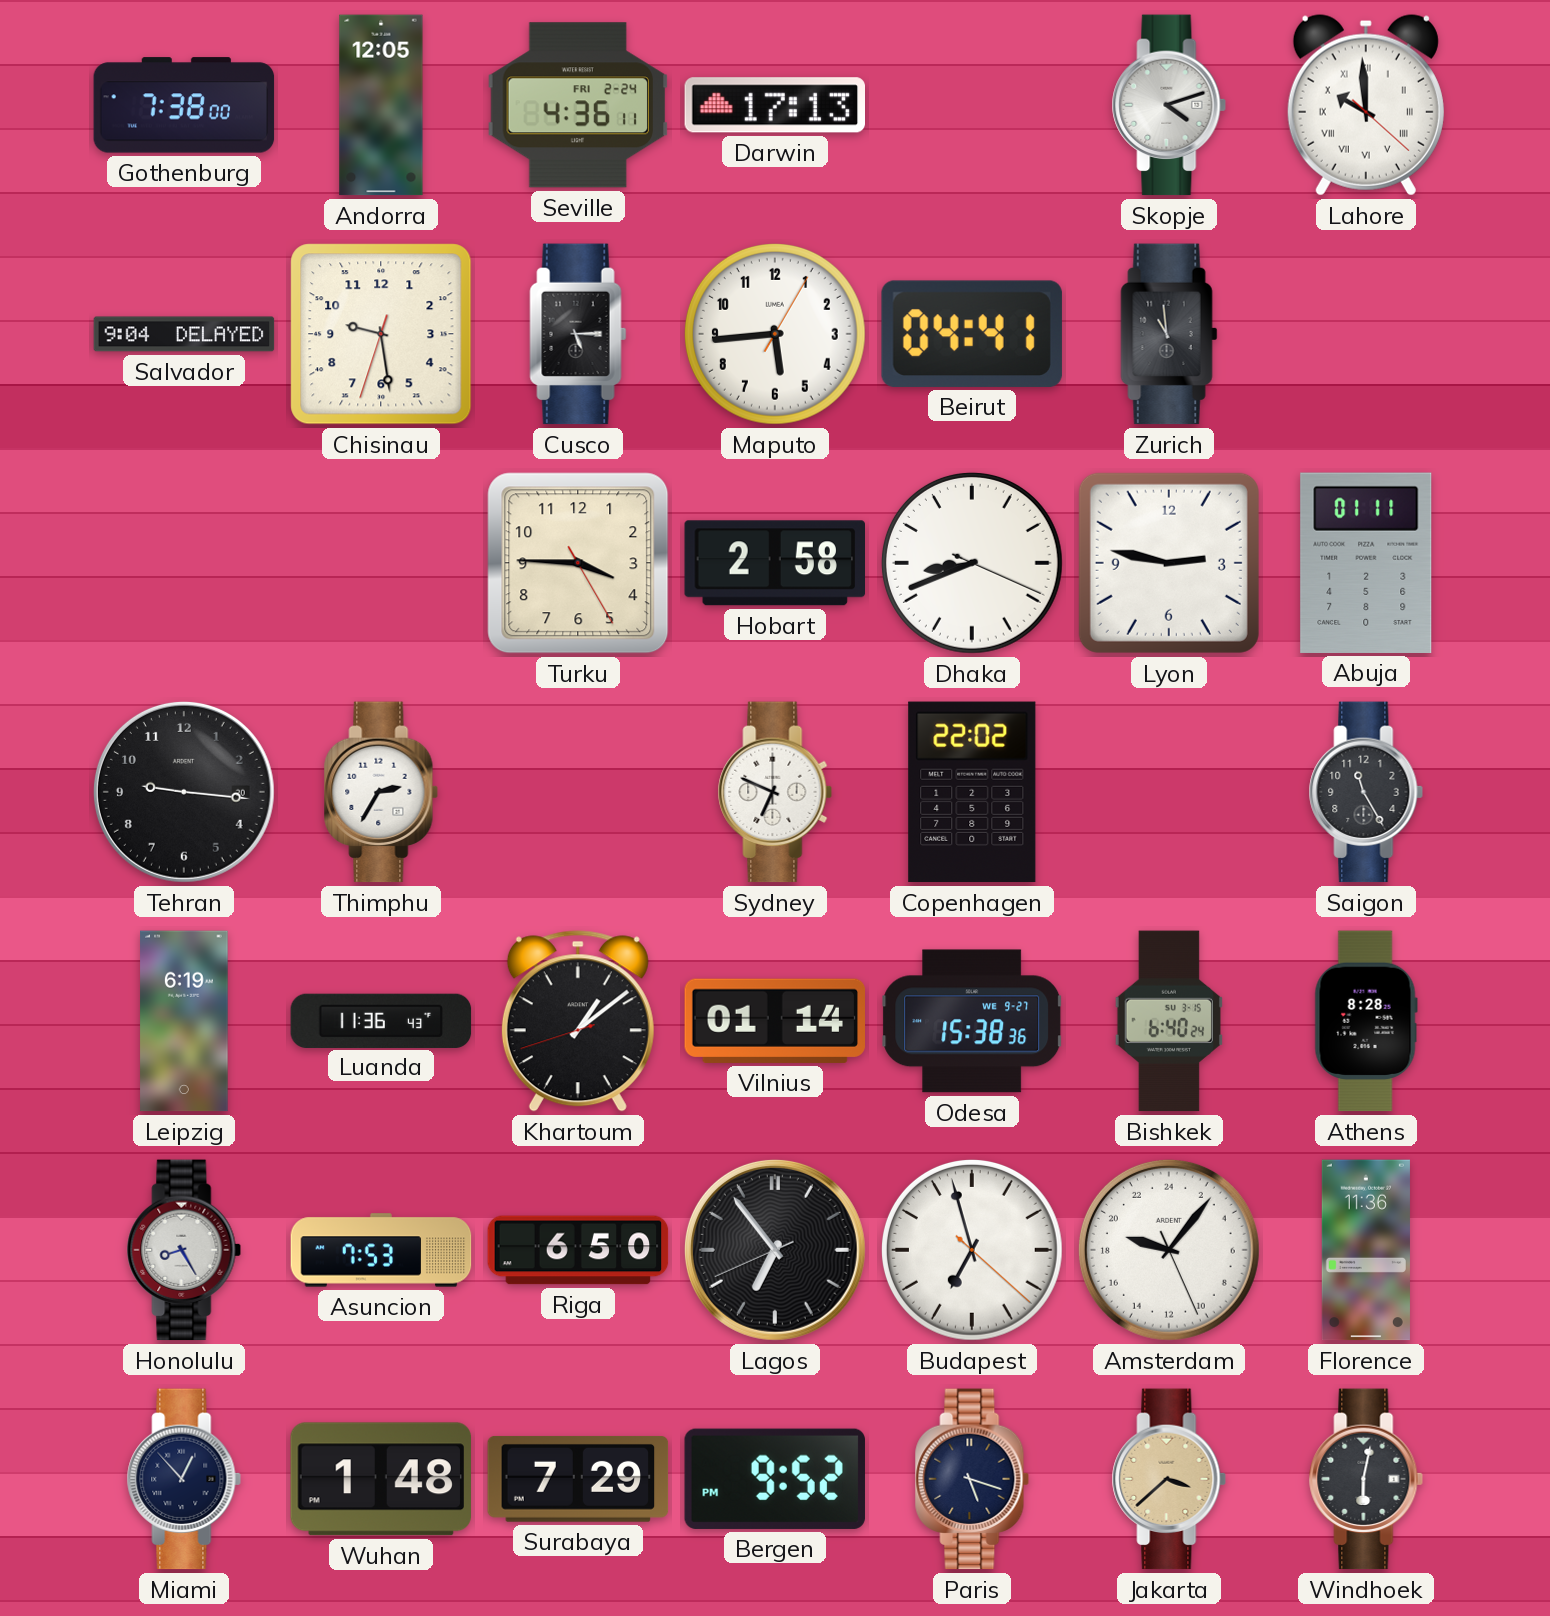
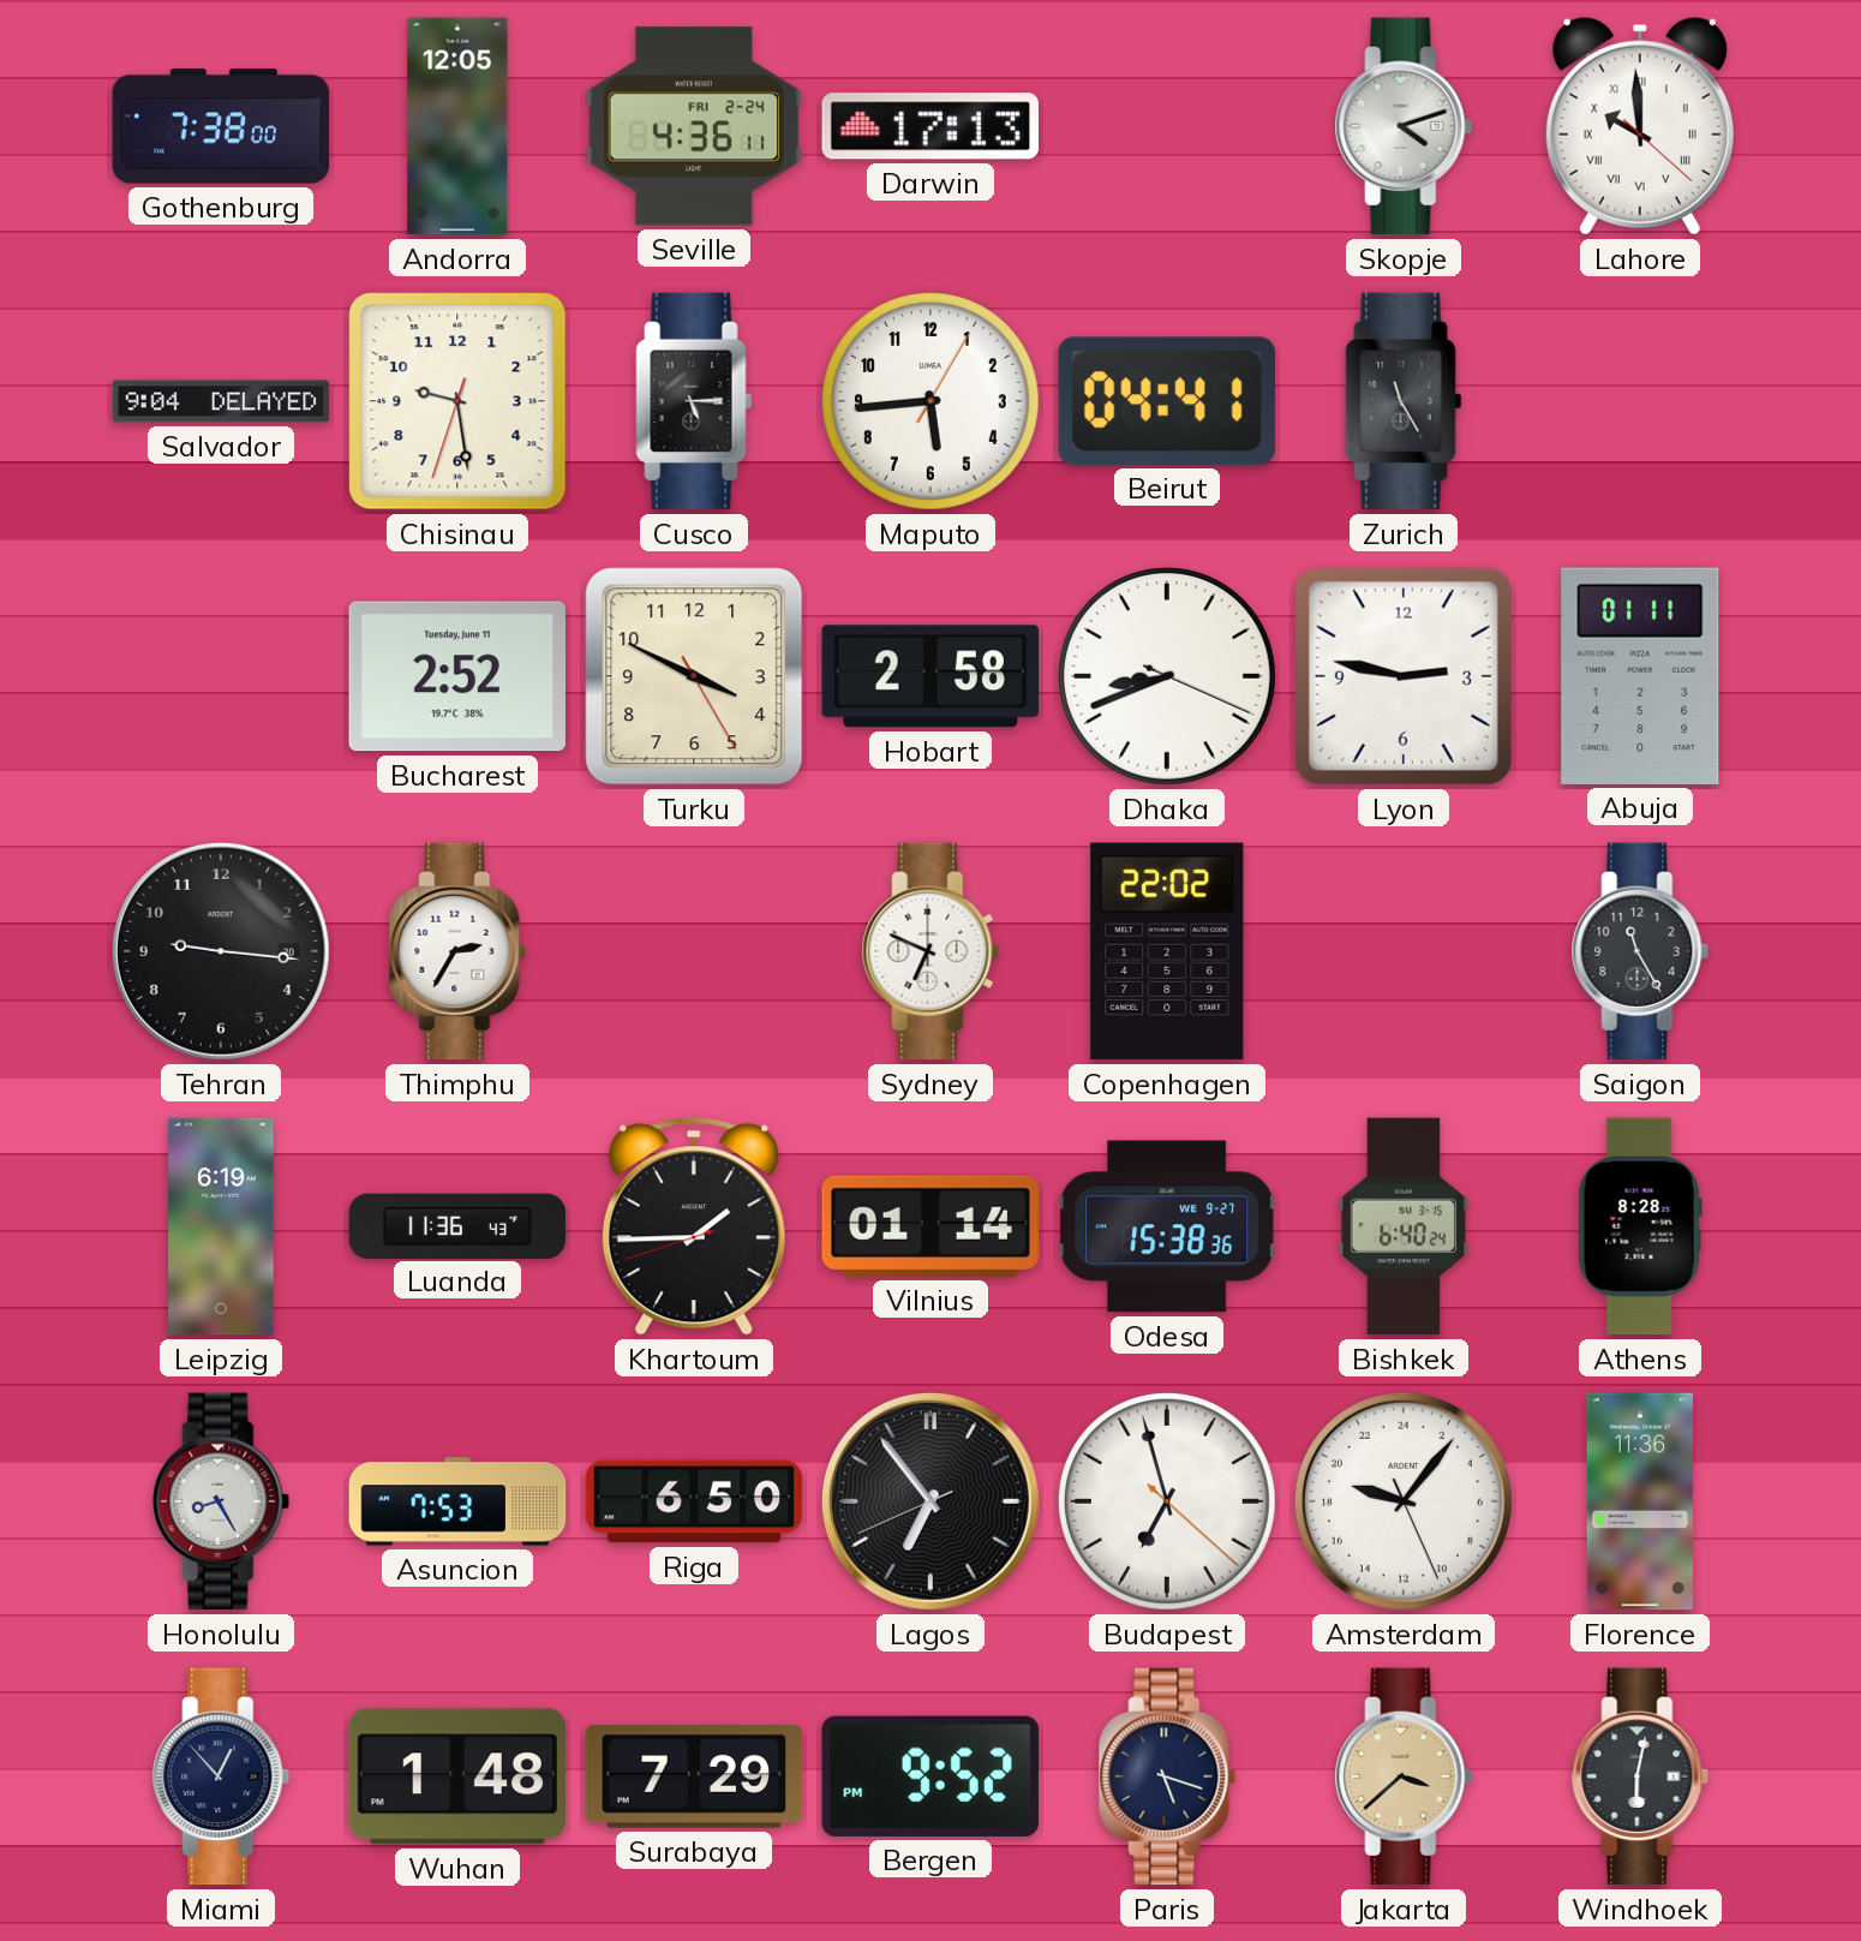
Zurich: 10:59 -> 11:25
Bucharest: none -> 2:52
Turku: 3:45 -> 3:49
Khartoum: 1:08 -> 1:44
